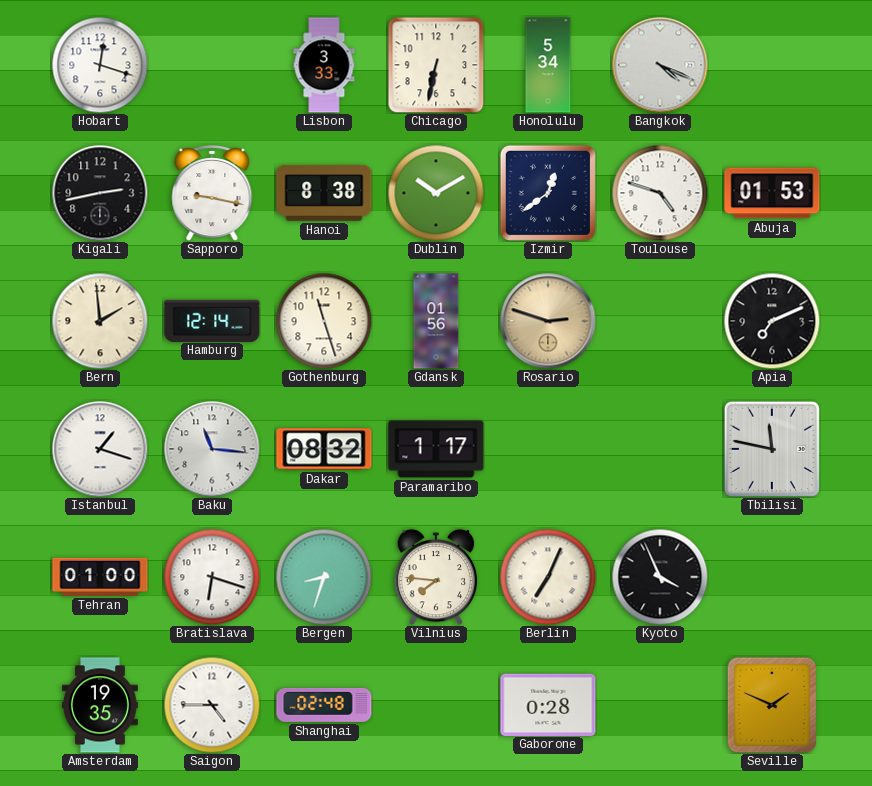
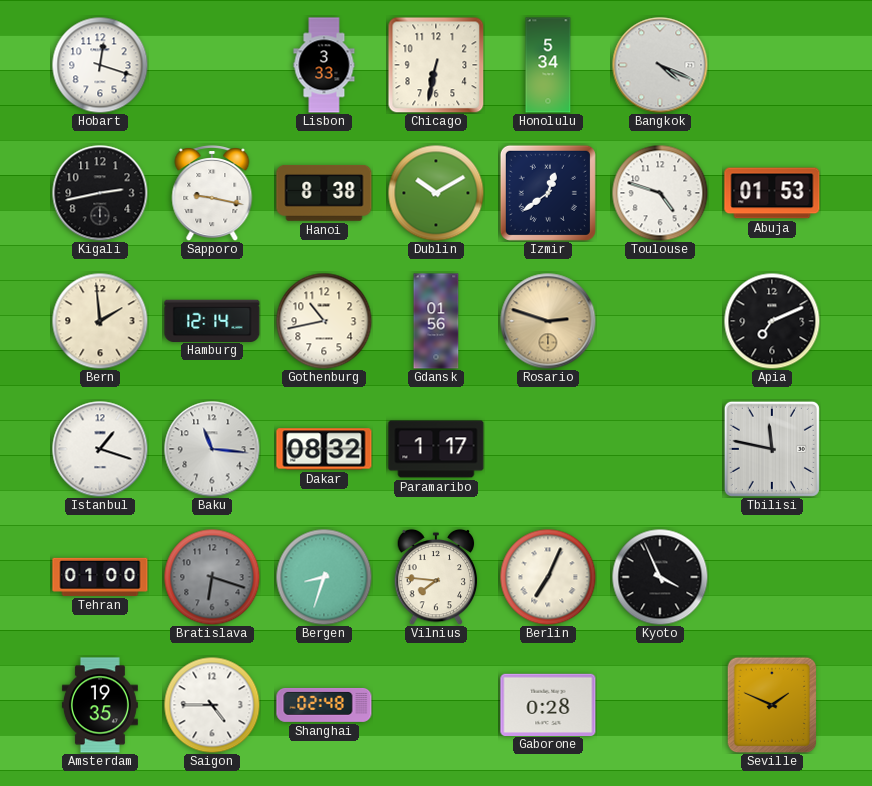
Gothenburg: 11:27 -> 10:43
Bratislava dial: white -> grey
